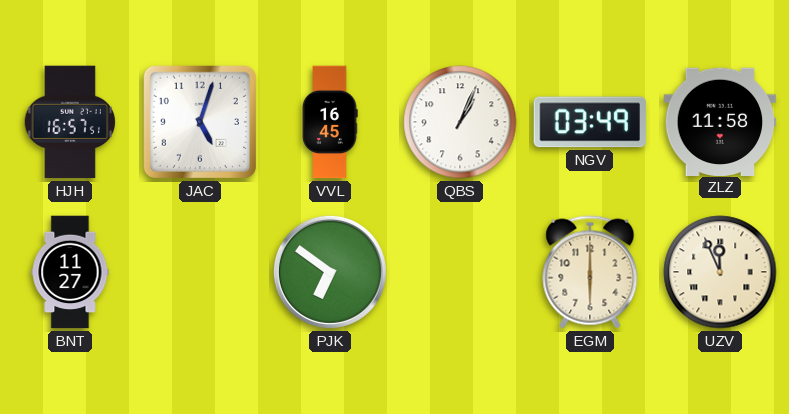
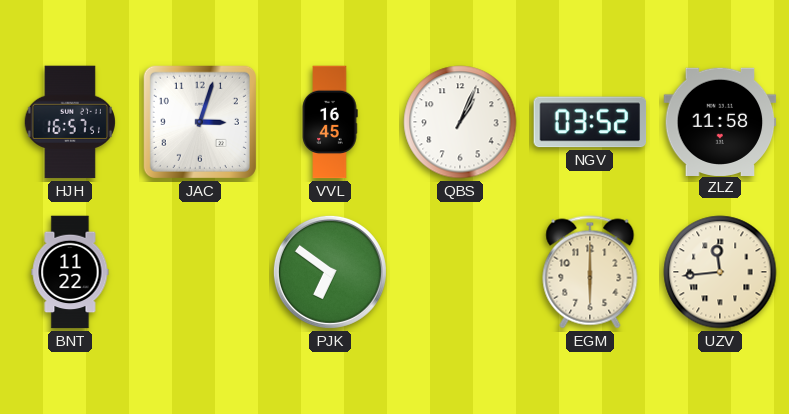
JAC: 5:03 -> 3:03
NGV: 03:49 -> 03:52
BNT: 11:27 -> 11:22
UZV: 11:56 -> 11:44
